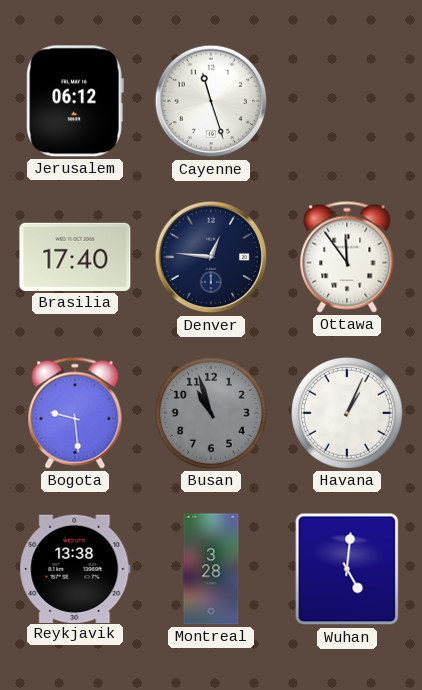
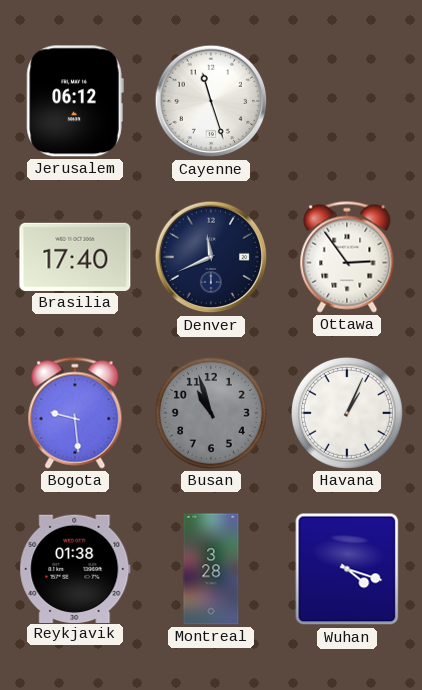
Denver: 12:46 -> 11:41
Ottawa: 11:54 -> 2:54
Reykjavik: 13:38 -> 01:38
Wuhan: 5:01 -> 4:18
